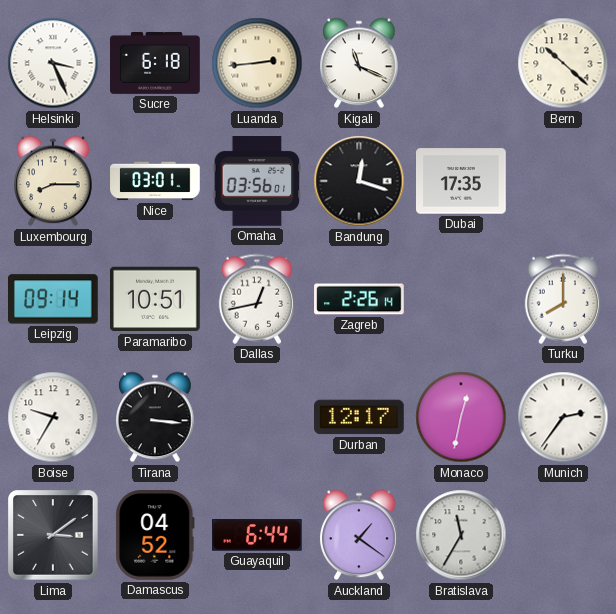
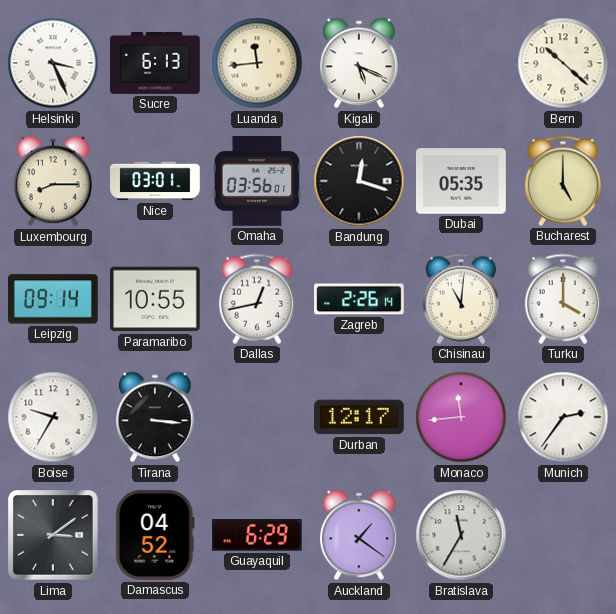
Sucre: 6:18 -> 6:13
Luanda: 2:44 -> 11:44
Kigali: 11:19 -> 5:19
Dubai: 17:35 -> 05:35
Bucharest: none -> 5:00
Paramaribo: 10:51 -> 10:55
Chisinau: none -> 11:01
Turku: 8:00 -> 4:00
Monaco: 12:32 -> 11:44
Guayaquil: 6:44 -> 6:29
